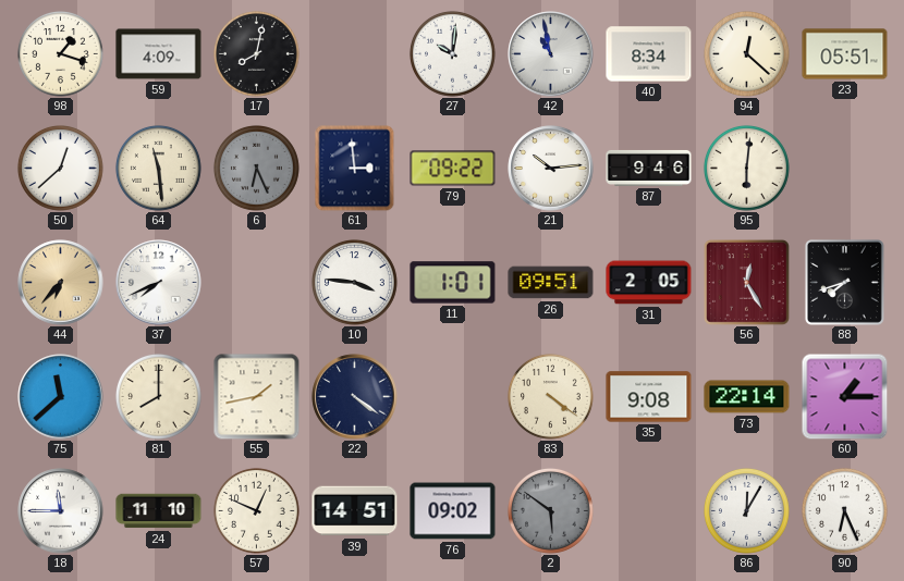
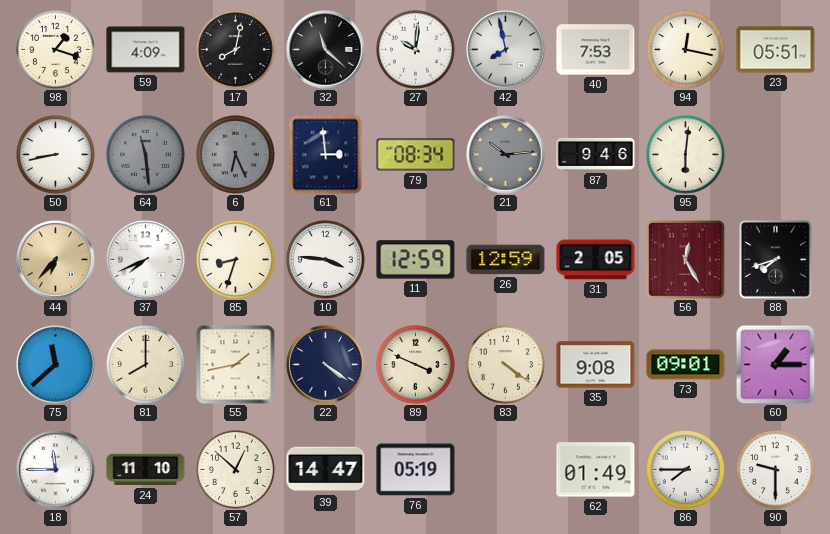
32: none -> 11:22
42: 10:58 -> 7:58
40: 8:34 -> 7:53
94: 12:22 -> 12:17
50: 12:38 -> 8:43
64 dial: cream -> grey
79: 09:22 -> 08:34
21 dial: white -> grey
85: none -> 8:33
11: 1:01 -> 12:59
26: 09:51 -> 12:59
89: none -> 3:49
73: 22:14 -> 09:01
57: 12:49 -> 12:52
39: 14:51 -> 14:47
76: 09:02 -> 05:19
2: 5:51 -> none
62: none -> 01:49
86: 12:05 -> 7:45
90: 6:26 -> 9:30
